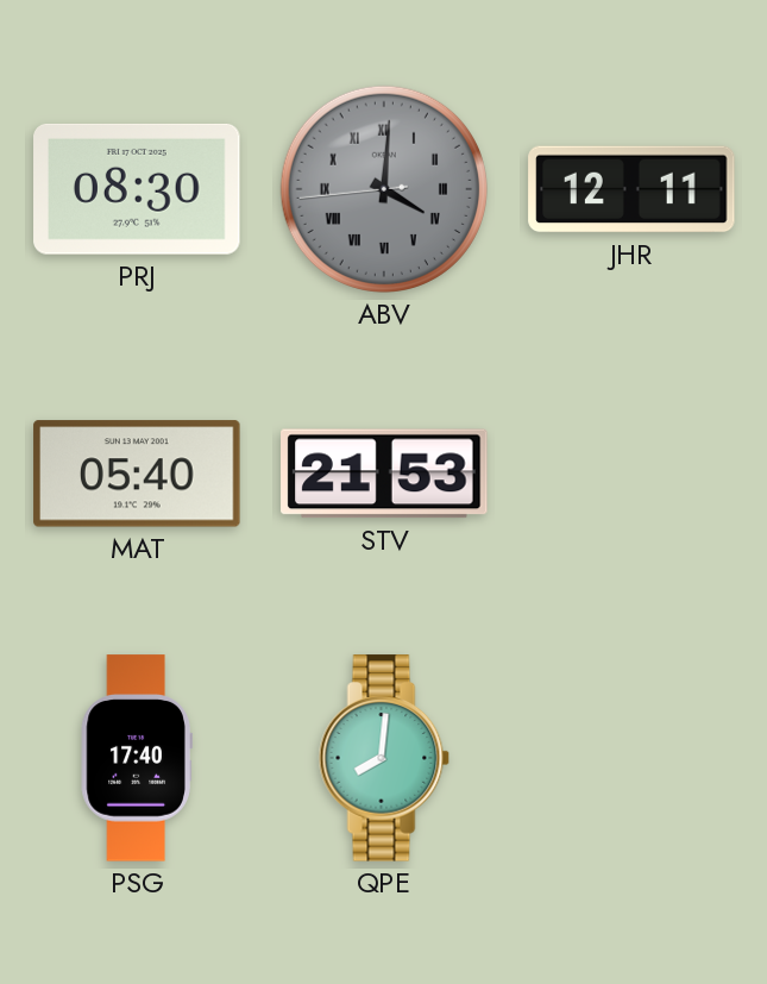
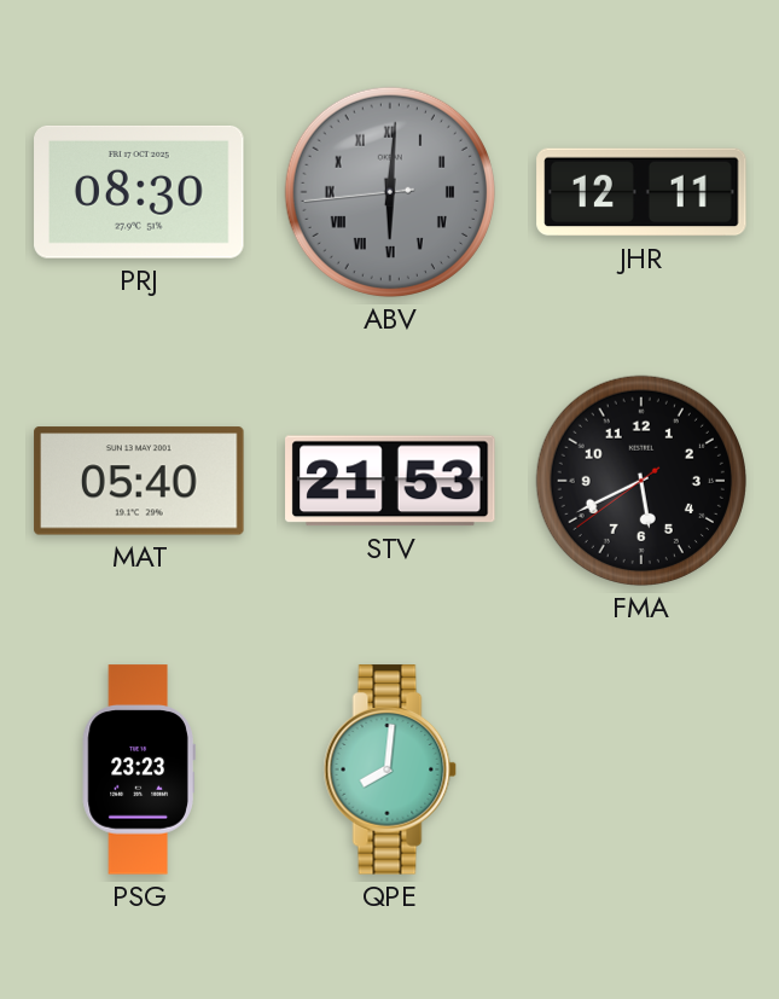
ABV: 4:00 -> 6:00
FMA: none -> 5:40
PSG: 17:40 -> 23:23
